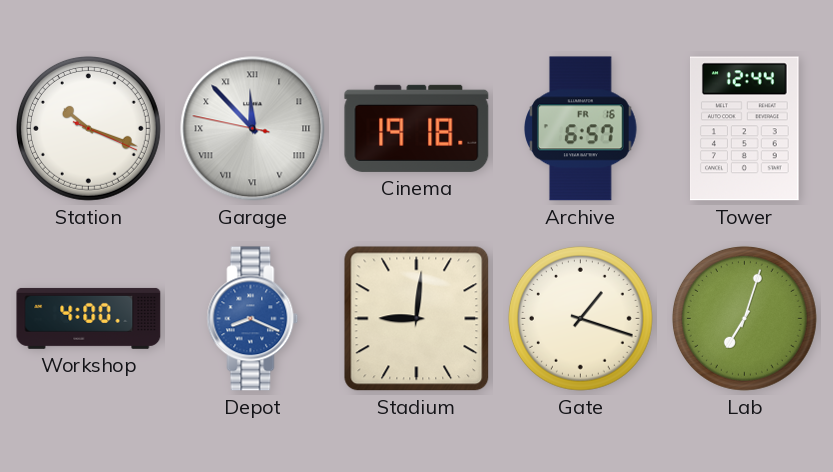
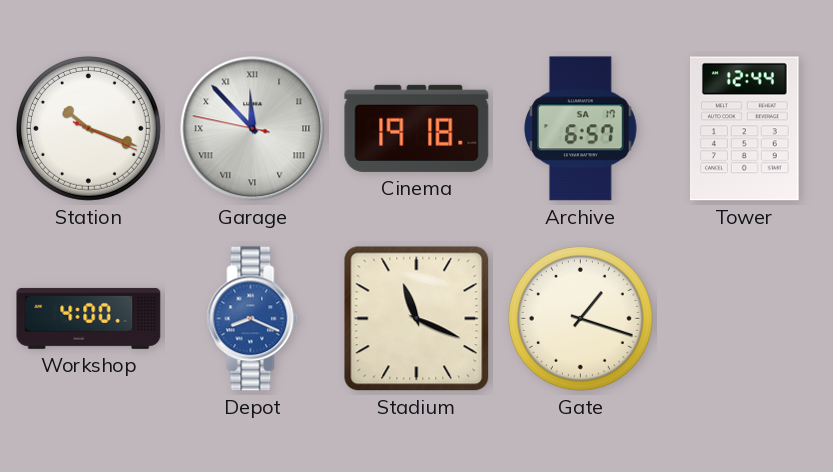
Archive date: FR 16 -> SA 17
Stadium: 9:01 -> 11:19
Lab: 7:03 -> none
